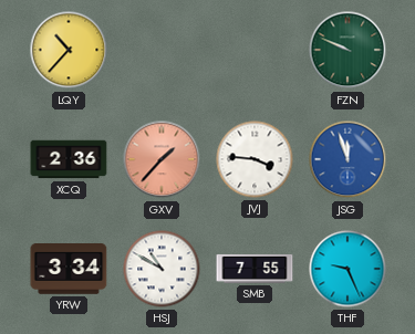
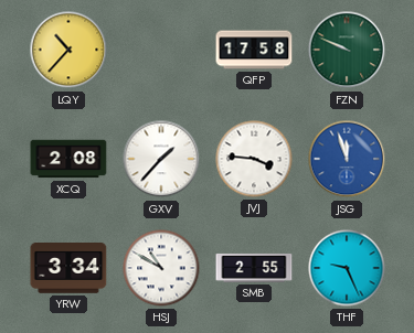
QFP: none -> 17:58
XCQ: 2:36 -> 2:08
GXV dial: salmon -> white
SMB: 7:55 -> 2:55
